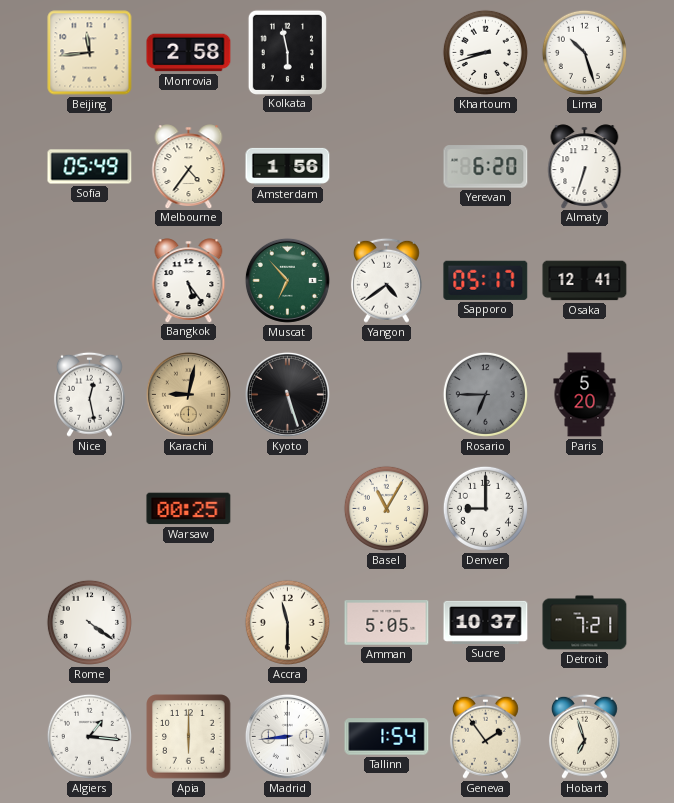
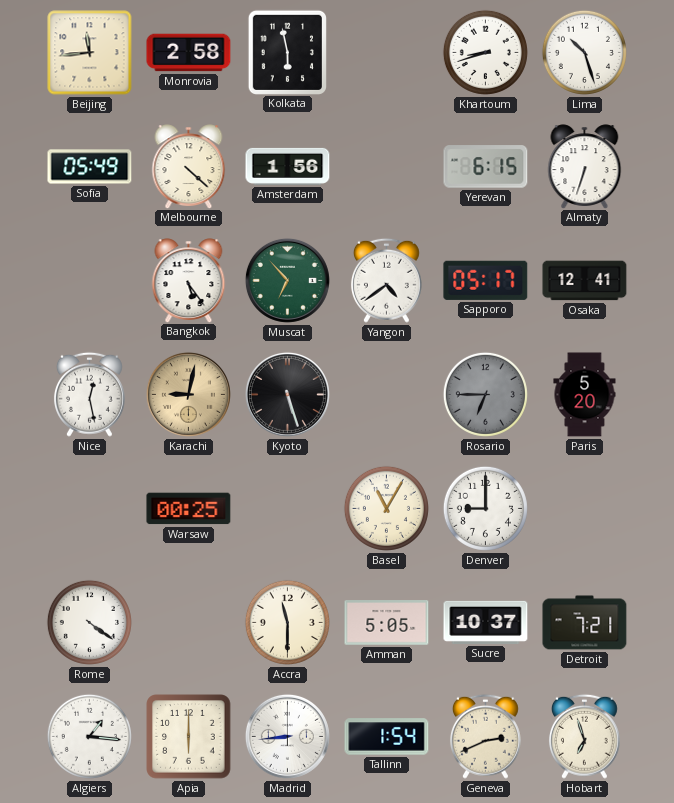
Melbourne: 4:36 -> 4:22
Yerevan: 6:20 -> 6:15
Geneva: 1:54 -> 2:41
